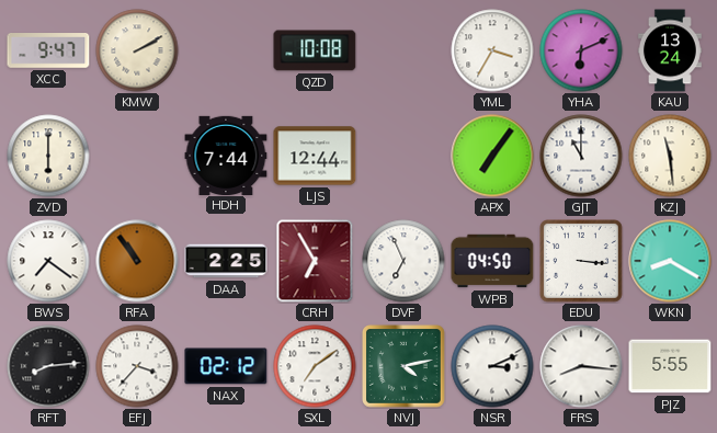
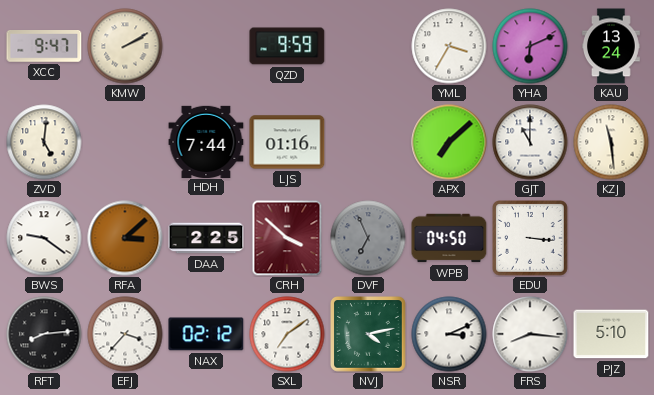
QZD: 10:08 -> 9:59
ZVD: 6:00 -> 5:01
LJS: 12:44 -> 01:16
APX: 7:06 -> 7:08
BWS: 7:21 -> 9:21
RFA: 10:54 -> 3:08
CRH: 6:55 -> 3:52
DVF dial: white -> grey
WKN: 8:20 -> none
PJZ: 5:55 -> 5:10
